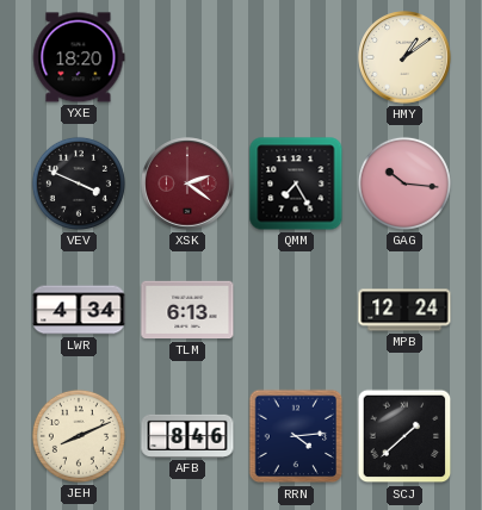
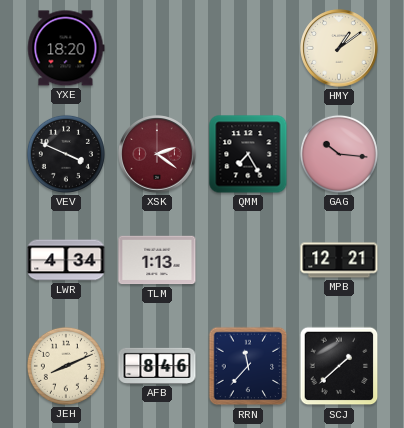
TLM: 6:13 -> 1:13
MPB: 12:24 -> 12:21
RRN: 4:14 -> 11:37
